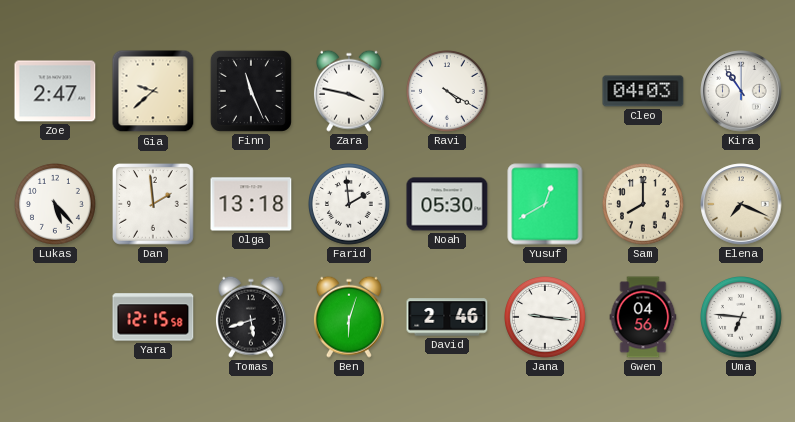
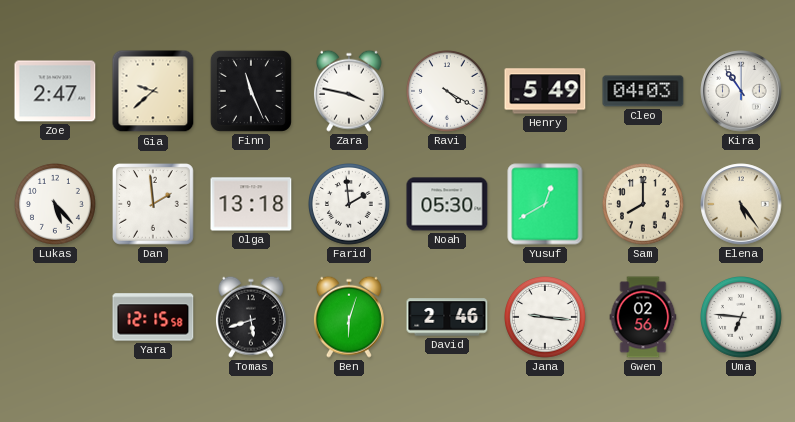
Henry: none -> 5:49
Elena: 7:19 -> 5:24
Gwen: 04:56 -> 02:56
